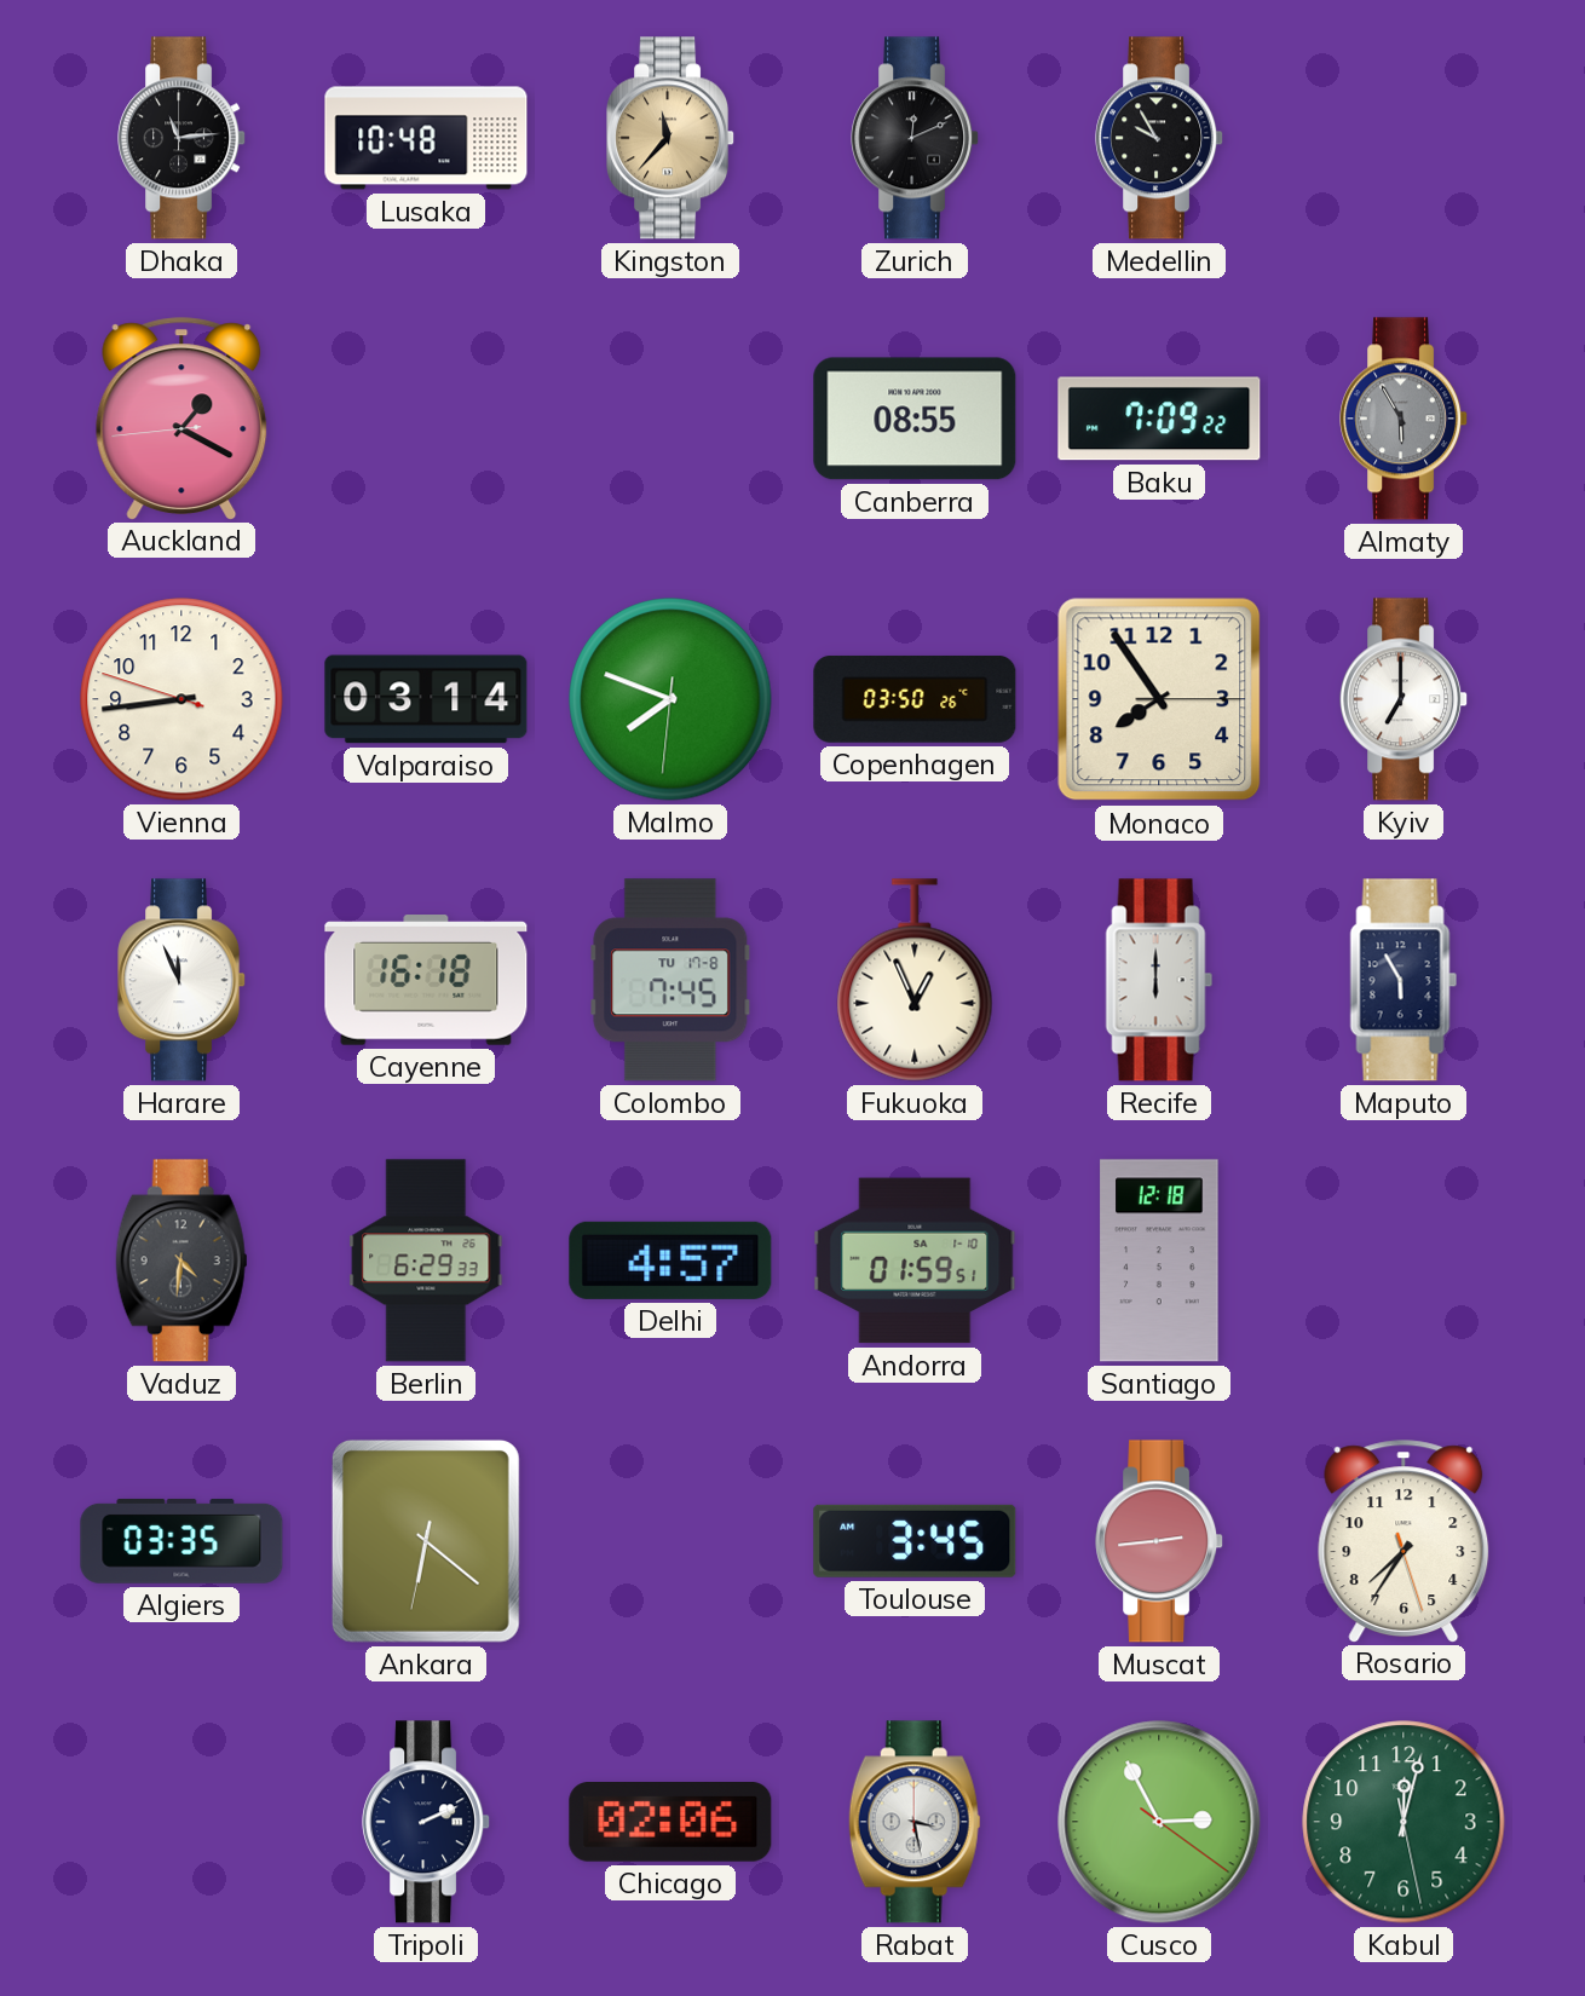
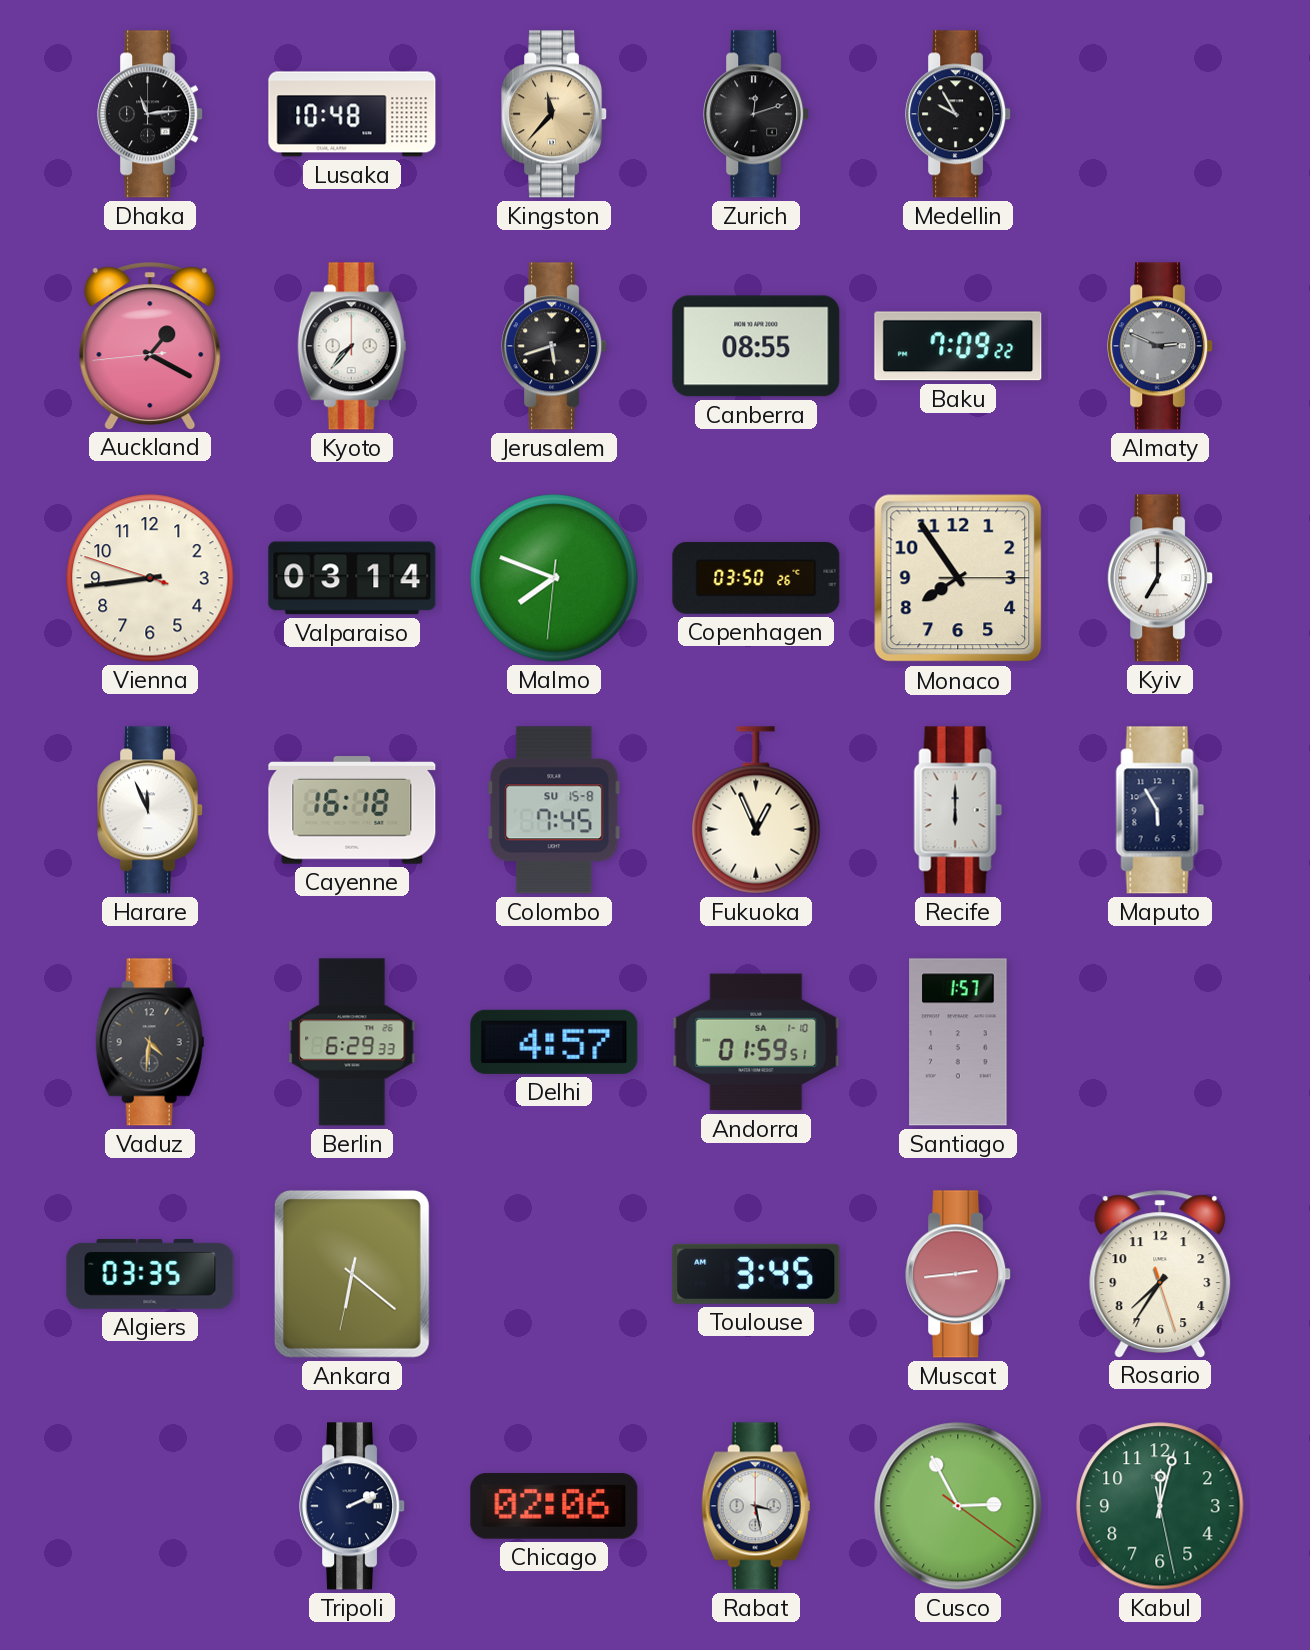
Zurich: 12:11 -> 12:12
Kyoto: none -> 7:37
Jerusalem: none -> 5:42
Almaty: 5:55 -> 2:49
Colombo date: TU 17-8 -> SU 15-8
Santiago: 12:18 -> 1:57
